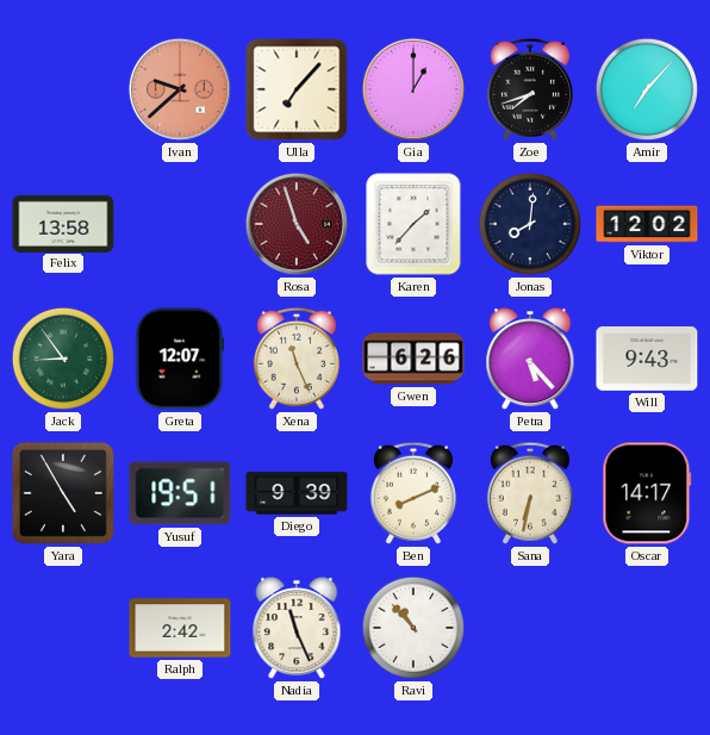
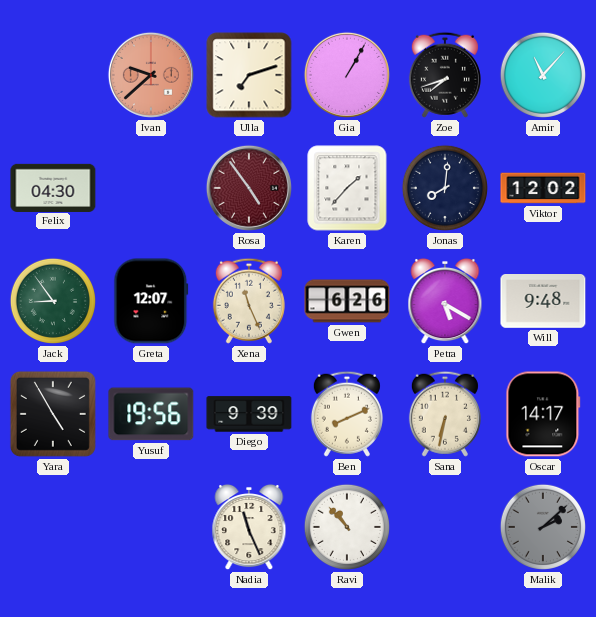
Ulla: 7:07 -> 7:12
Gia: 1:00 -> 1:05
Amir: 7:07 -> 11:07
Felix: 13:58 -> 04:30
Rosa: 4:57 -> 4:54
Petra: 5:23 -> 5:20
Will: 9:43 -> 9:48
Yusuf: 19:51 -> 19:56
Ralph: 2:42 -> none
Malik: none -> 2:08
